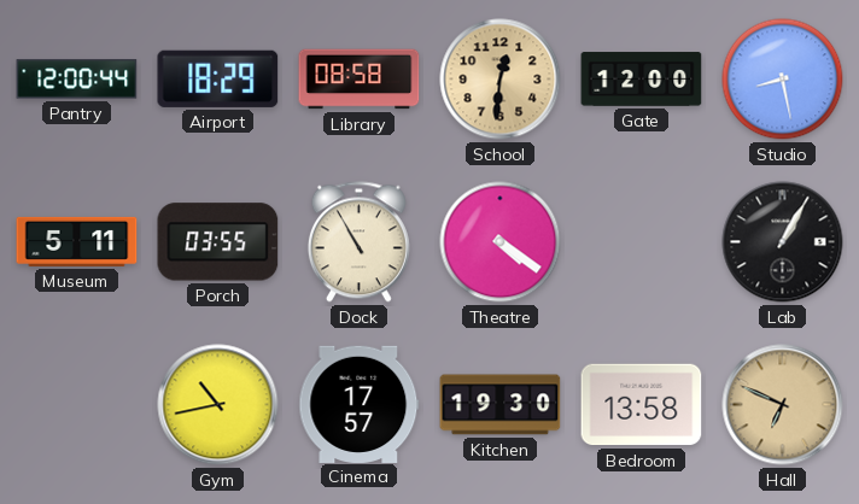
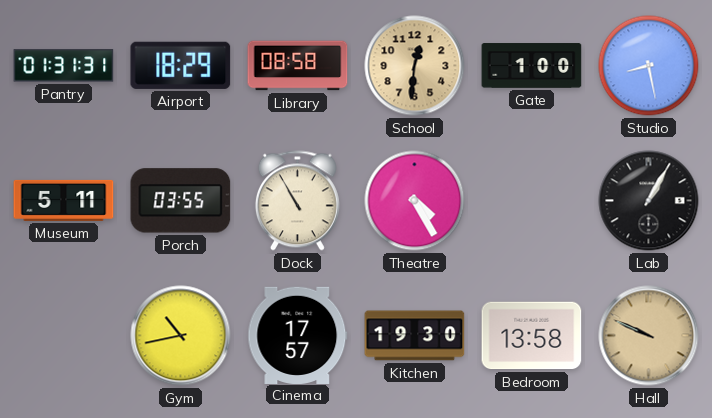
Pantry: 12:00 -> 01:31
Gate: 12:00 -> 1:00
Theatre: 4:21 -> 4:25
Hall: 6:49 -> 9:49
